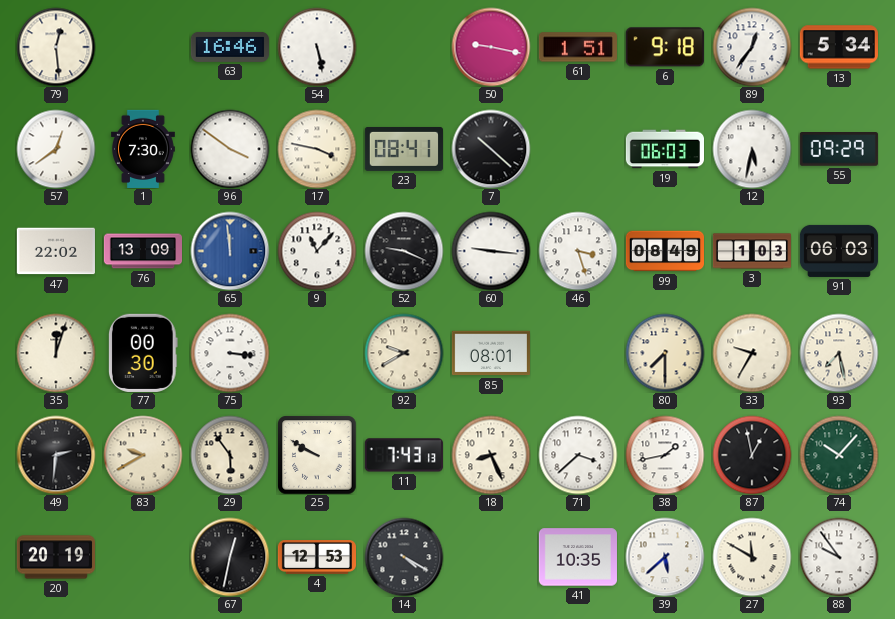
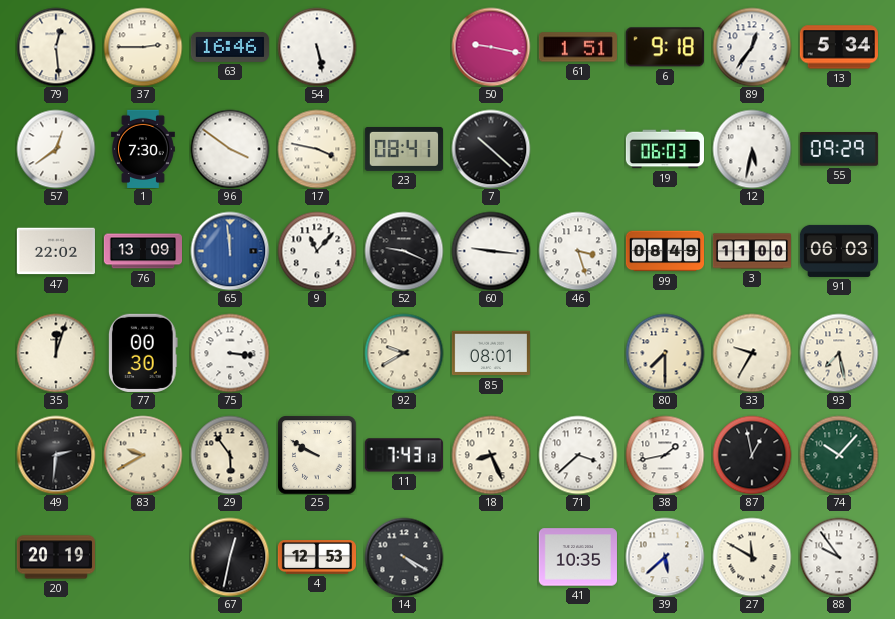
37: none -> 2:45
3: 1:03 -> 11:00
